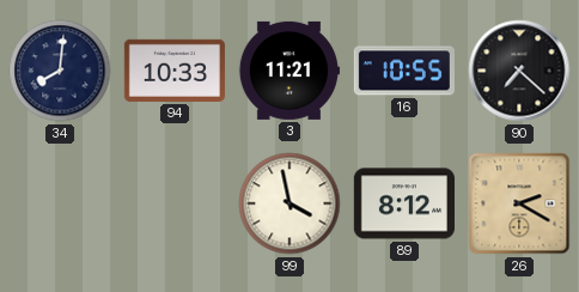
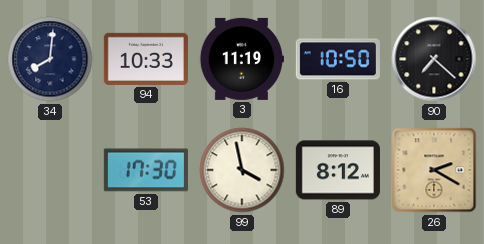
3: 11:21 -> 11:19
16: 10:55 -> 10:50
53: none -> 17:30
